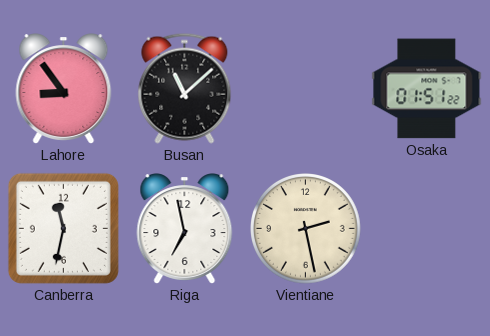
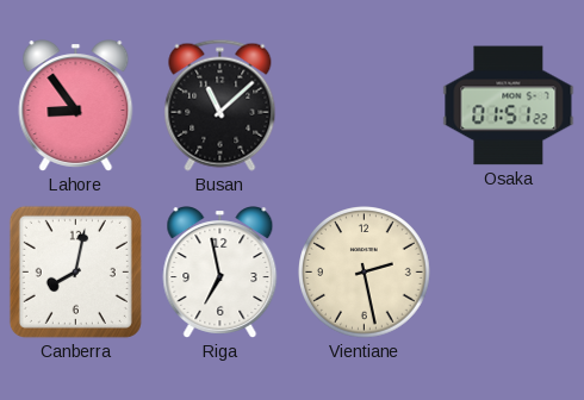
Canberra: 11:32 -> 8:02
